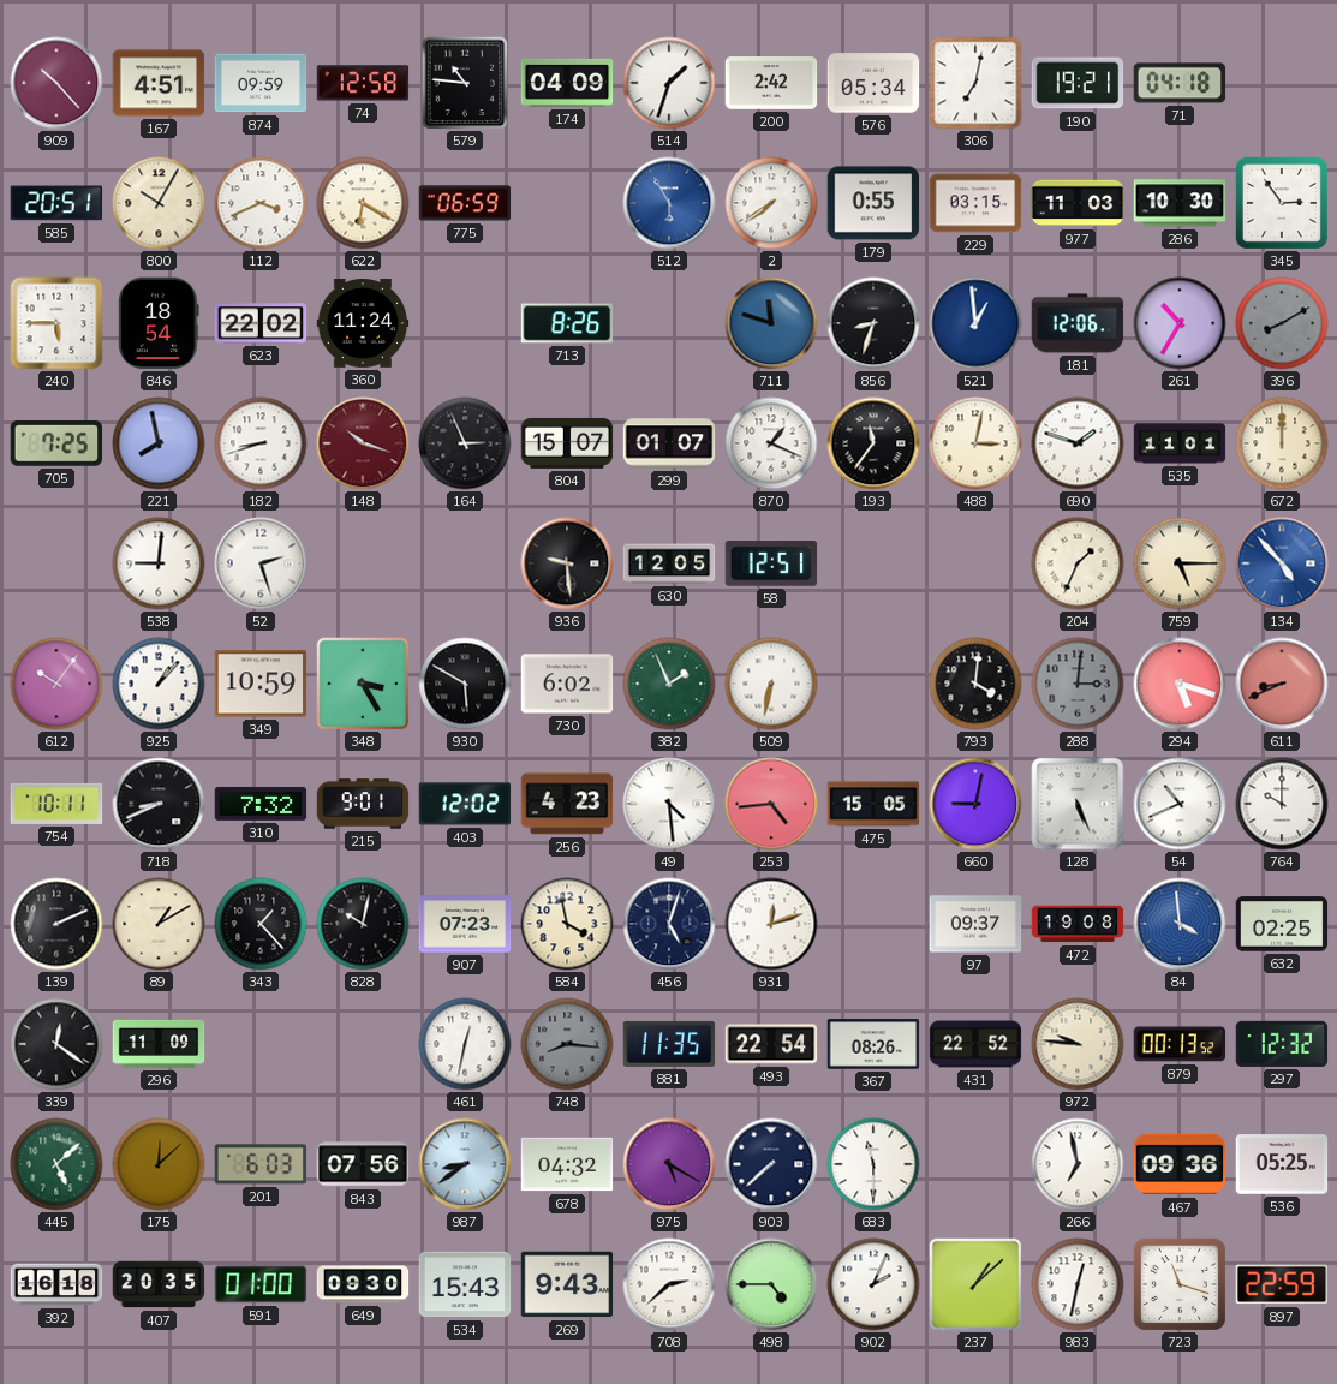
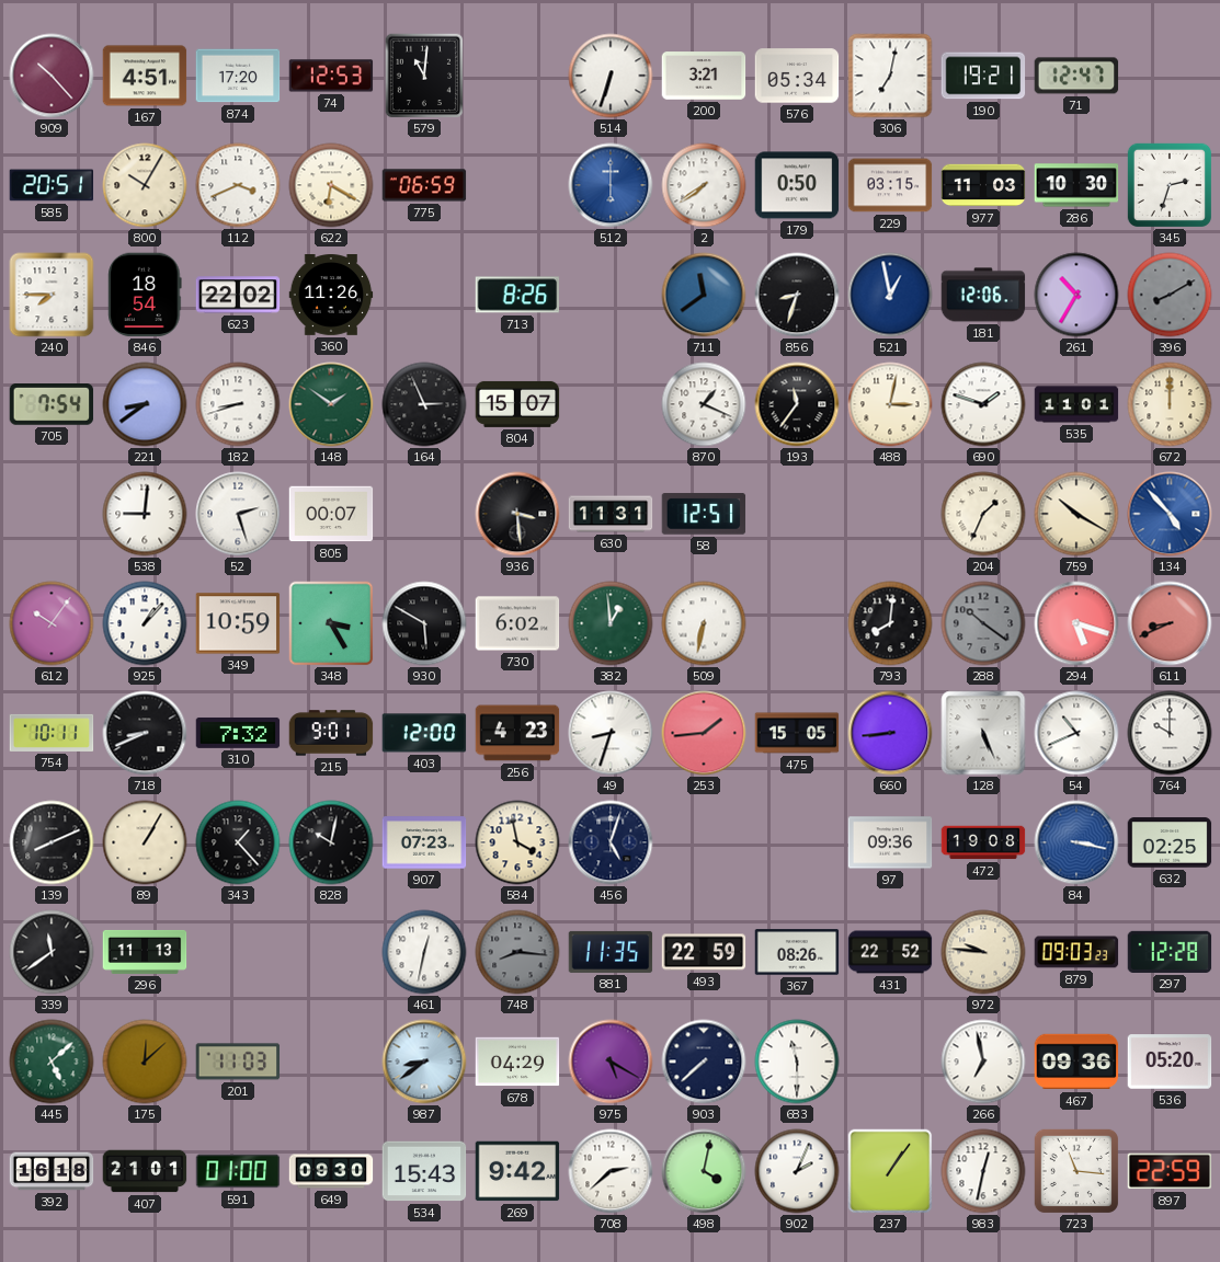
874: 09:59 -> 17:20
74: 12:58 -> 12:53
579: 10:46 -> 11:01
174: 04:09 -> none
514: 1:33 -> 6:33
200: 2:42 -> 3:21
71: 04:18 -> 12:47
512: 5:55 -> 6:00
179: 0:55 -> 0:50
345: 2:54 -> 2:33
240: 5:45 -> 7:45
360: 11:24 -> 11:26
711: 11:48 -> 11:39
521: 12:59 -> 12:58
705: 7:25 -> 7:54
221: 7:58 -> 8:39
148: 10:18 -> 1:51
148 dial: burgundy -> green
299: 01:07 -> none
805: none -> 00:07
936: 9:29 -> 3:29
630: 12:05 -> 11:31
759: 5:15 -> 10:20
382: 1:56 -> 12:59
793: 4:01 -> 8:01
288: 3:01 -> 10:21
403: 12:02 -> 12:00
49: 4:29 -> 8:33
253: 4:44 -> 1:44
660: 9:02 -> 8:44
139: 2:11 -> 8:11
89: 1:10 -> 1:05
931: 12:12 -> none
97: 09:37 -> 09:36
84: 3:59 -> 3:17
339: 12:21 -> 11:39
296: 11:09 -> 11:13
493: 22:54 -> 22:59
879: 00:13 -> 09:03
297: 12:32 -> 12:28
201: 6:03 -> 11:03
843: 07:56 -> none
678: 04:32 -> 04:29
536: 05:25 -> 05:20
407: 20:35 -> 21:01
269: 9:43 -> 9:42
498: 4:45 -> 4:02
237: 1:08 -> 1:06
723: 11:18 -> 11:16
